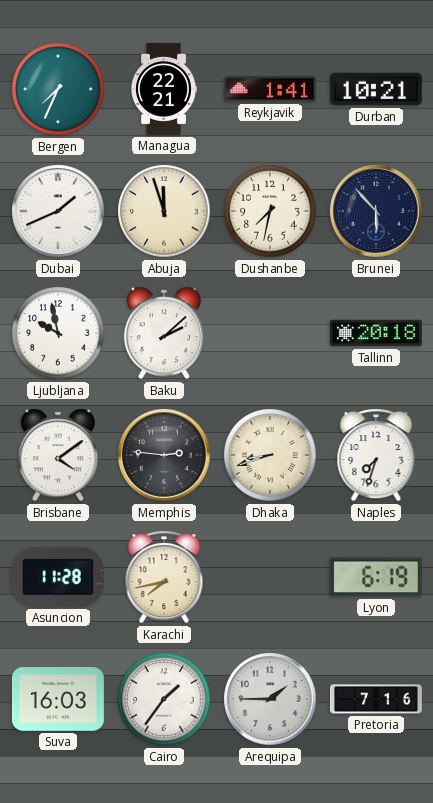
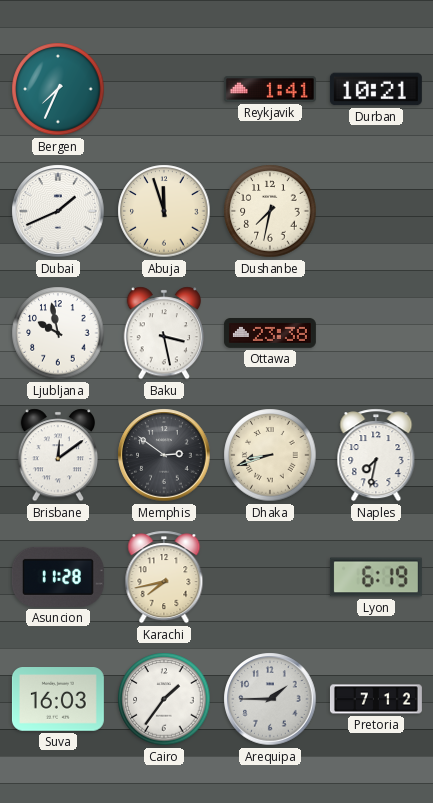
Managua: 22:21 -> none
Brunei: 5:53 -> none
Baku: 2:08 -> 3:28
Ottawa: none -> 23:38
Tallinn: 20:18 -> none
Brisbane: 4:09 -> 12:09
Memphis: 2:46 -> 2:51
Naples: 7:33 -> 7:32
Pretoria: 7:16 -> 7:12
